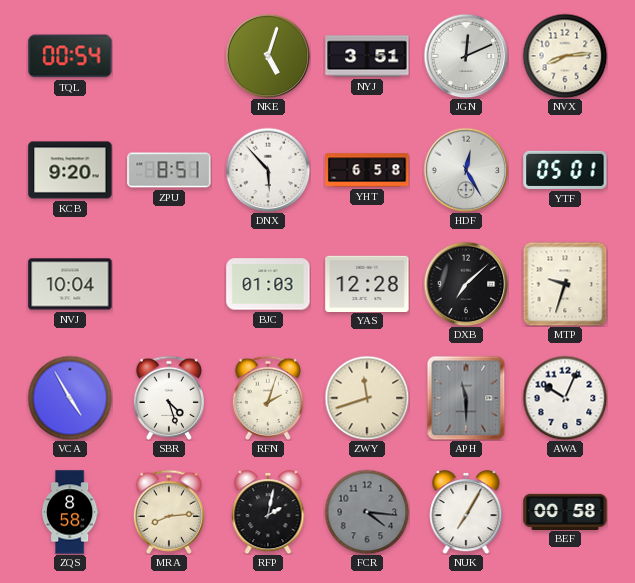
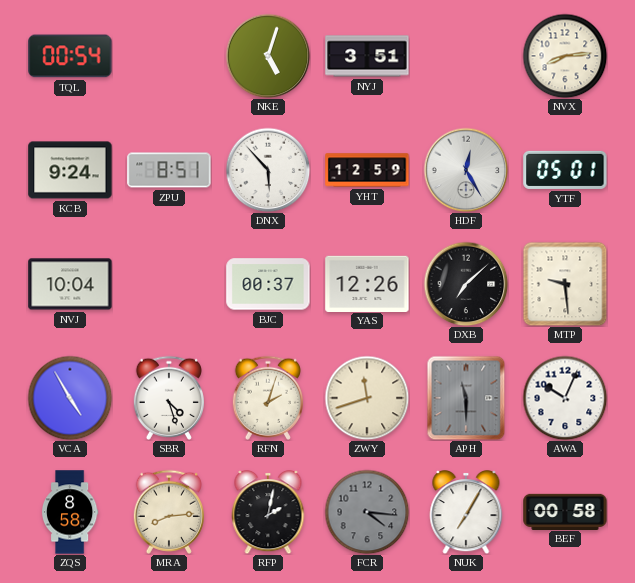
JGN: 12:11 -> none
KCB: 9:20 -> 9:24
YHT: 6:58 -> 12:59
BJC: 01:03 -> 00:37
YAS: 12:28 -> 12:26
MTP: 9:33 -> 9:29
